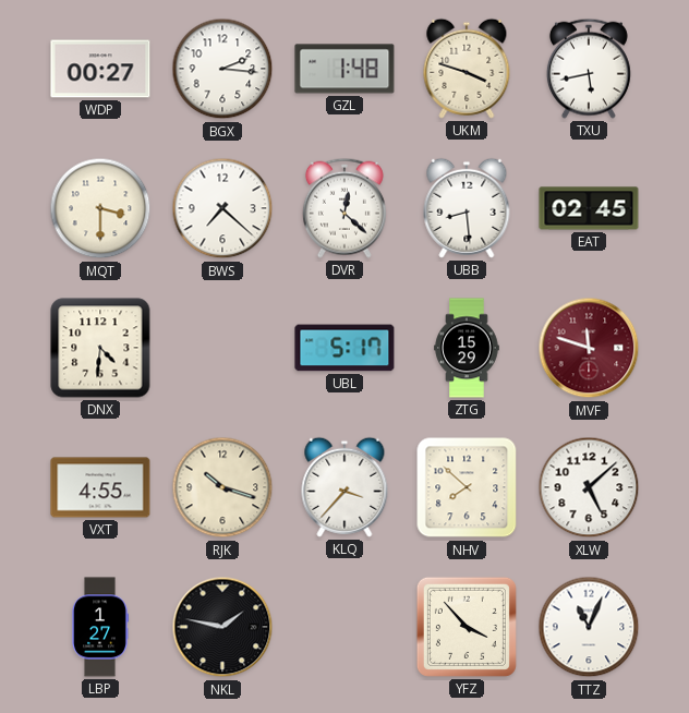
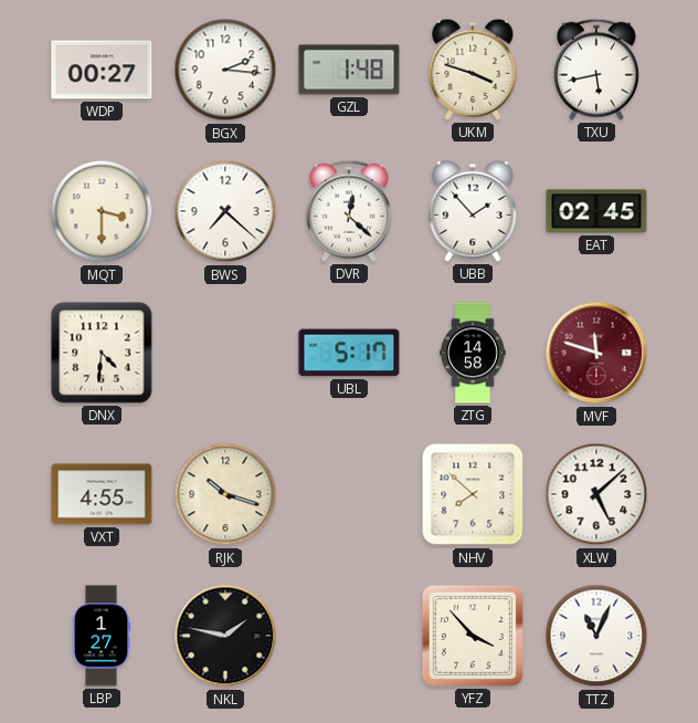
UBB: 8:29 -> 1:53
ZTG: 15:29 -> 14:58
KLQ: 3:37 -> none
